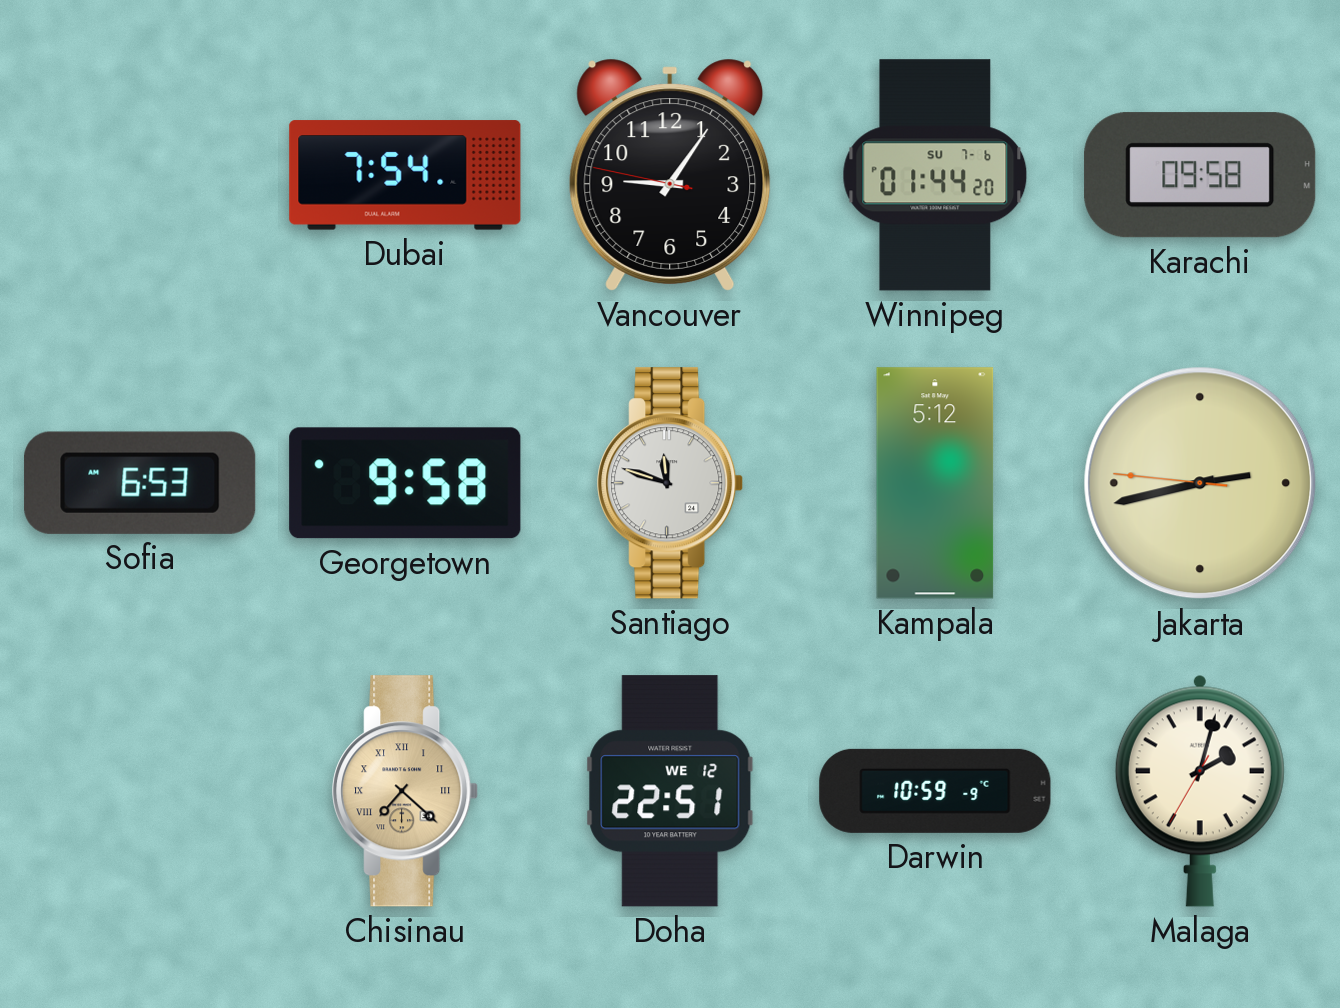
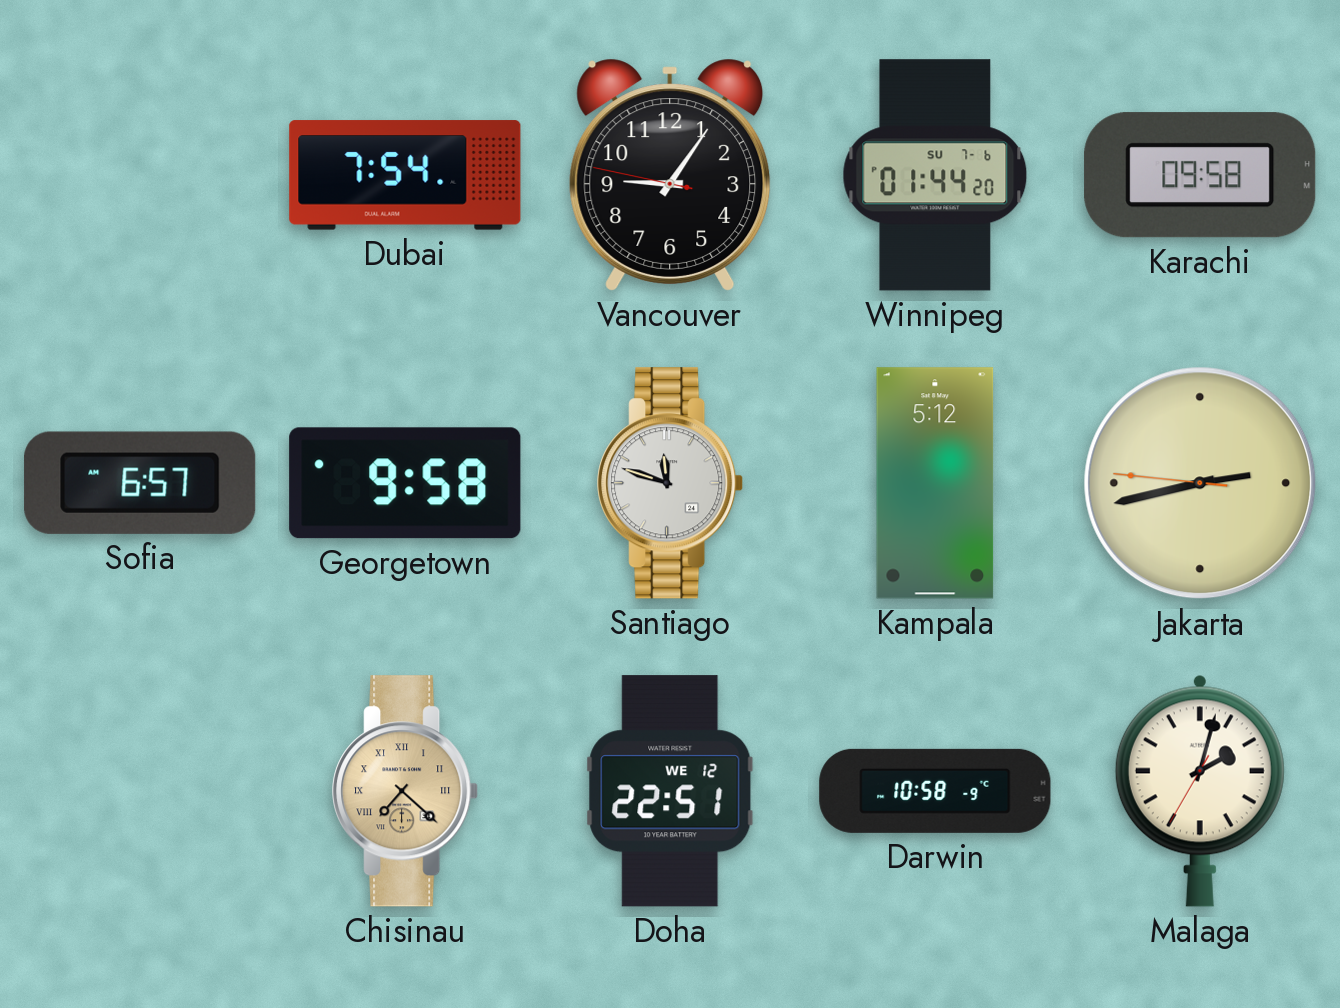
Sofia: 6:53 -> 6:57
Darwin: 10:59 -> 10:58
